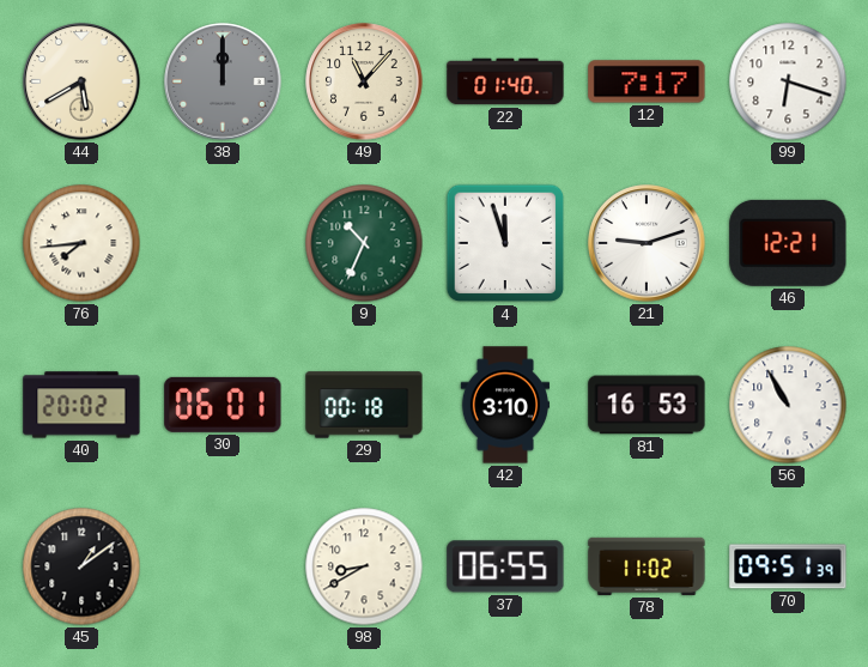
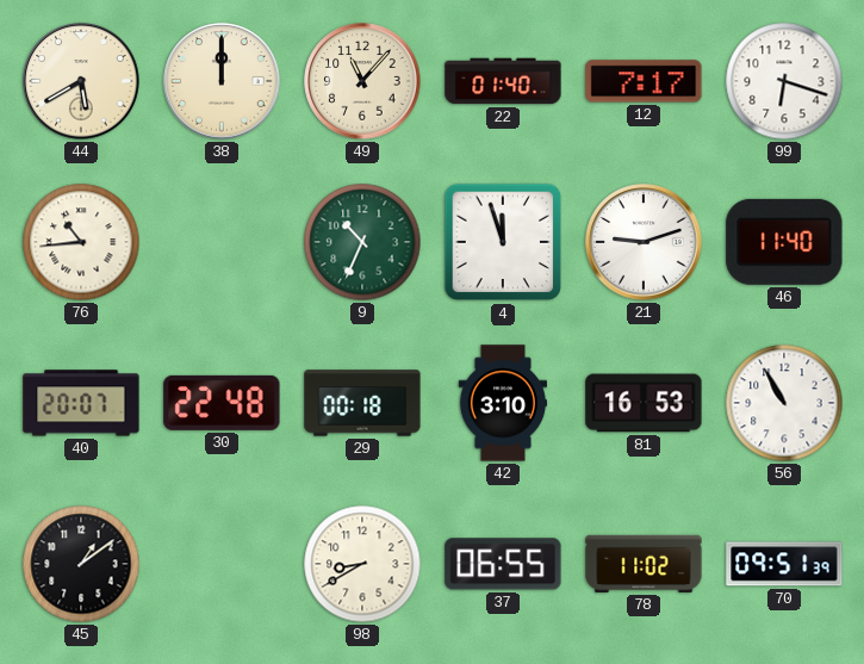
38 dial: grey -> cream
76: 7:44 -> 10:44
46: 12:21 -> 11:40
40: 20:02 -> 20:07
30: 06:01 -> 22:48
